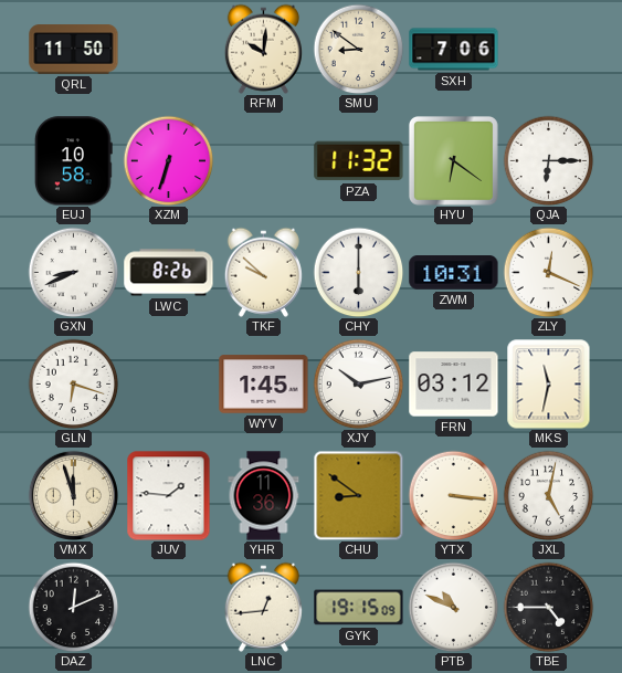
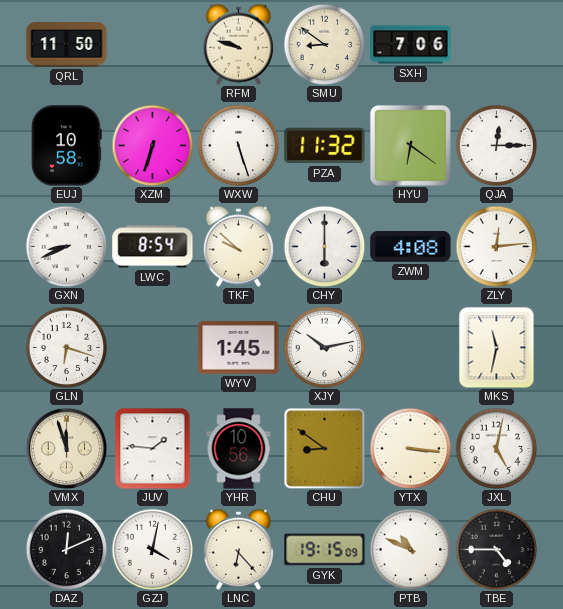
RFM: 10:01 -> 9:48
WXW: none -> 5:27
QJA: 6:15 -> 12:15
LWC: 8:26 -> 8:54
ZWM: 10:31 -> 4:08
ZLY: 12:19 -> 12:14
FRN: 03:12 -> none
YHR: 11:36 -> 10:56
GZJ: none -> 4:02
LNC: 12:44 -> 6:23
